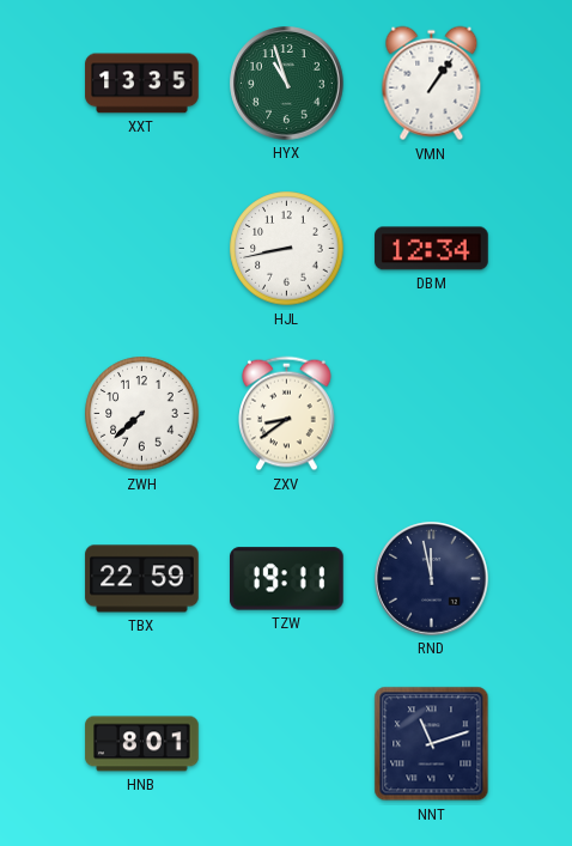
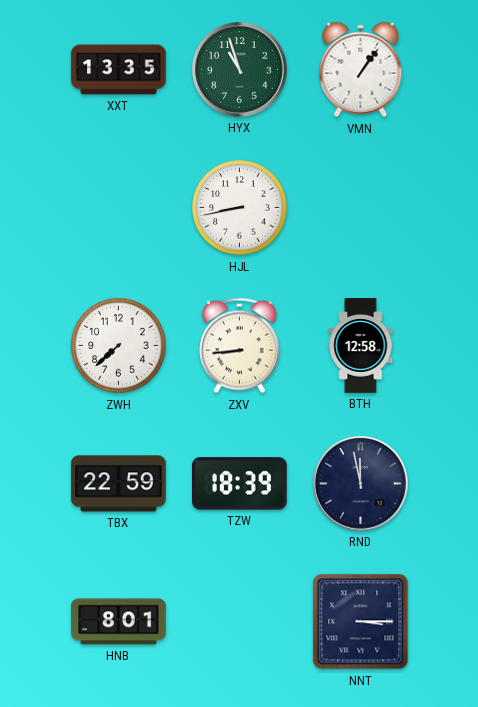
DBM: 12:34 -> none
ZXV: 8:39 -> 8:44
BTH: none -> 12:58
TZW: 19:11 -> 18:39
NNT: 11:12 -> 3:15
